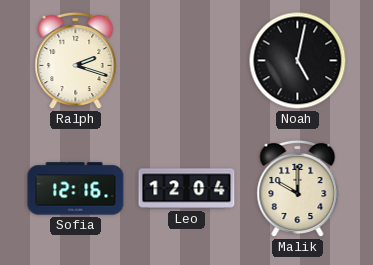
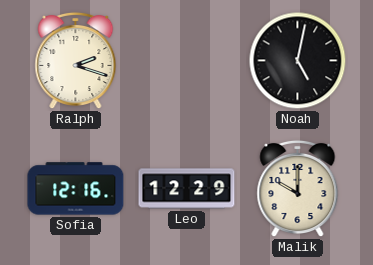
Leo: 12:04 -> 12:29
